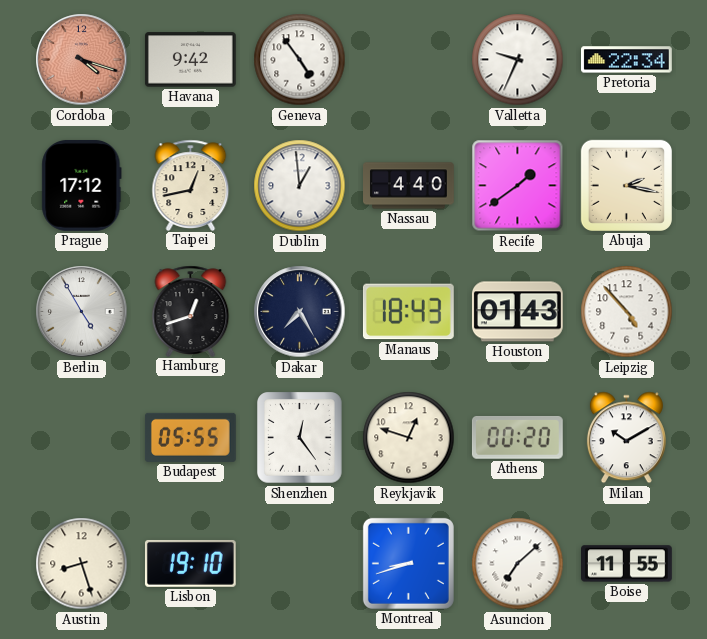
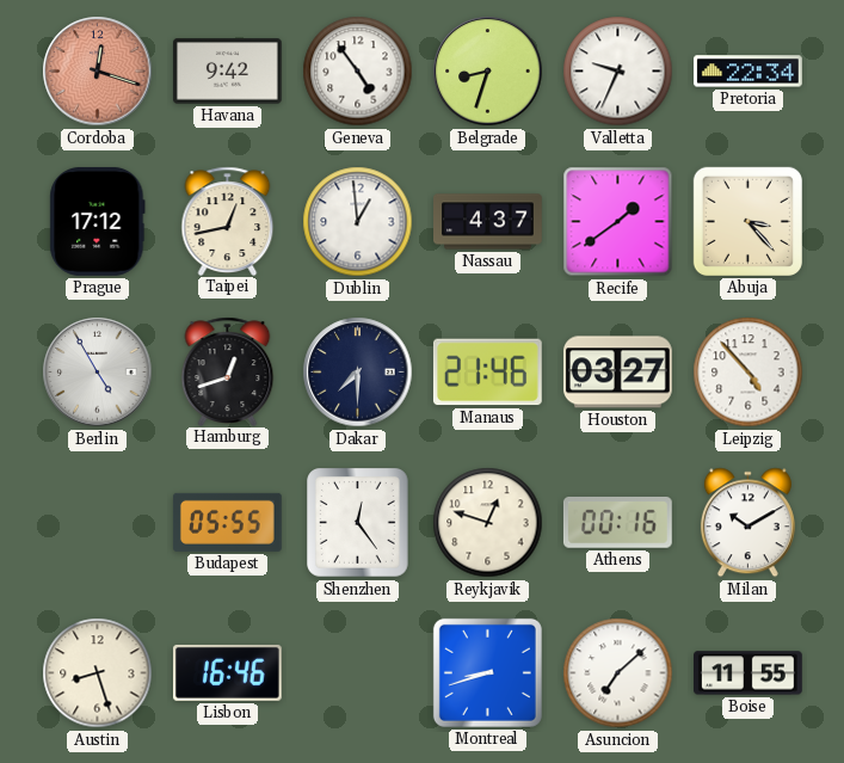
Cordoba: 4:18 -> 12:18
Belgrade: none -> 8:33
Nassau: 4:40 -> 4:37
Abuja: 2:17 -> 3:23
Dakar: 7:25 -> 7:30
Manaus: 18:43 -> 21:46
Houston: 01:43 -> 03:27
Athens: 00:20 -> 00:16
Lisbon: 19:10 -> 16:46
